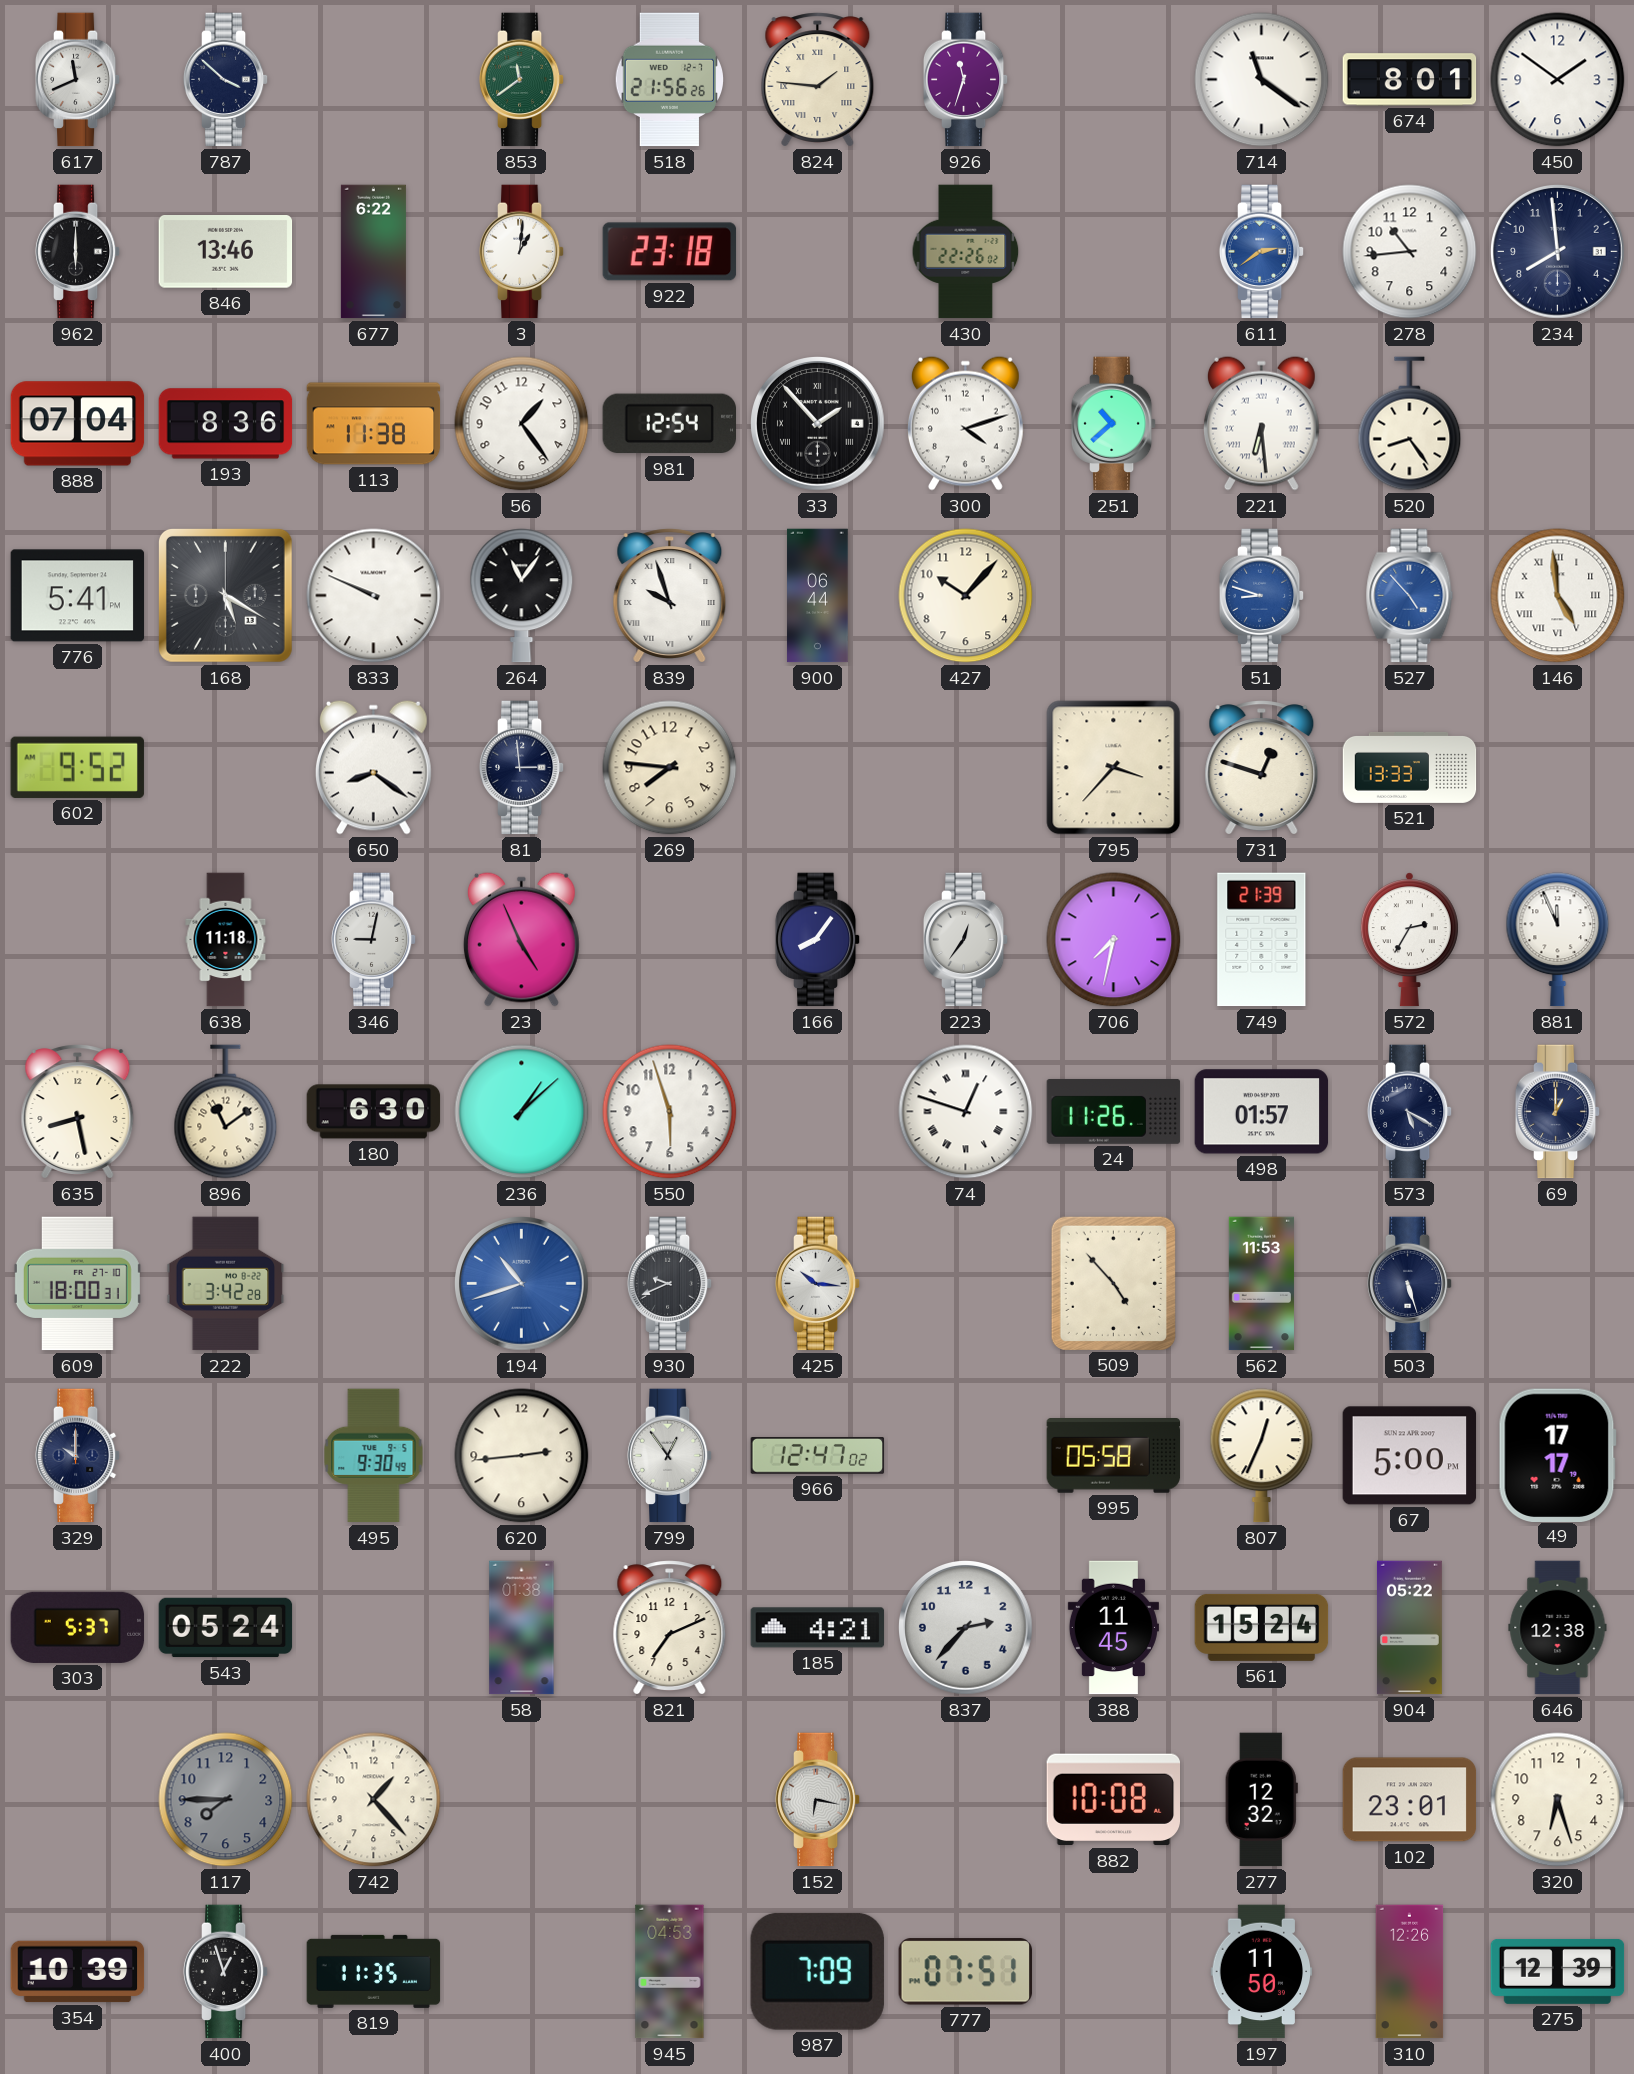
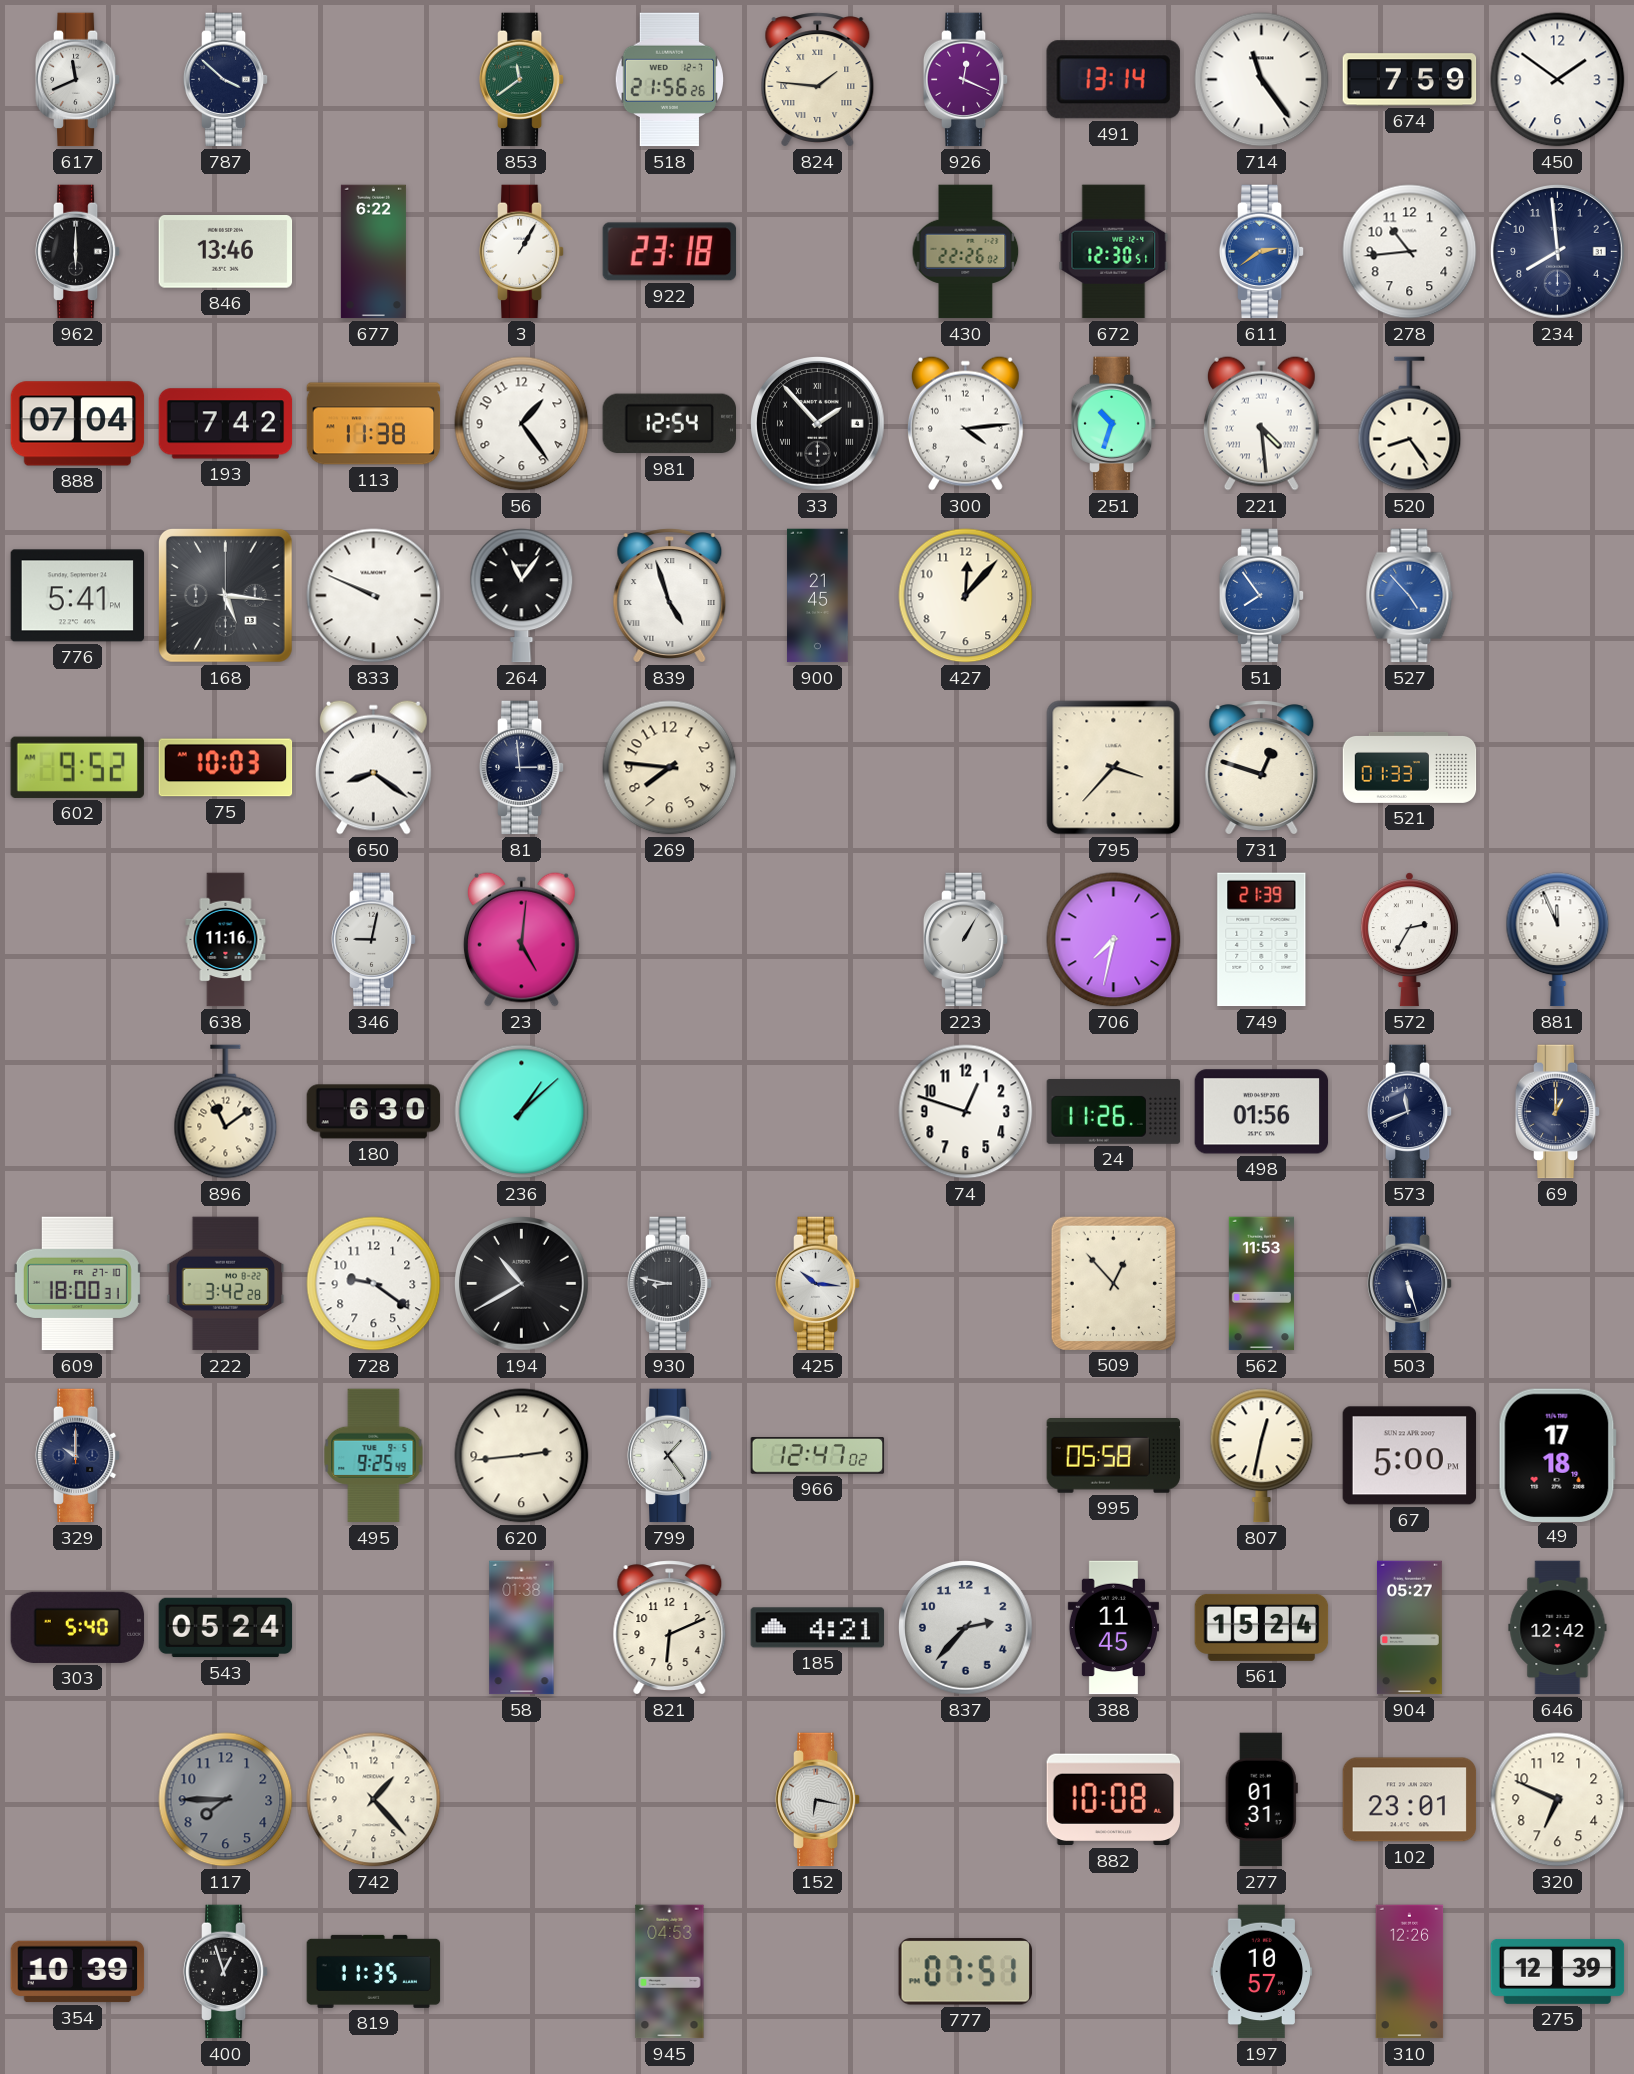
926: 11:33 -> 12:19
491: none -> 13:14
714: 11:21 -> 11:24
674: 8:01 -> 7:59
3: 1:01 -> 1:05
672: none -> 12:30
193: 8:36 -> 7:42
300: 4:12 -> 4:14
251: 10:38 -> 10:33
221: 6:29 -> 4:29
168: 5:20 -> 5:16
839: 9:57 -> 4:57
900: 06:44 -> 21:45
427: 10:07 -> 12:07
51: 8:48 -> 7:54
146: 4:59 -> none
75: none -> 10:03
521: 13:33 -> 01:33
638: 11:18 -> 11:16
23: 4:56 -> 5:01
166: 8:06 -> none
223: 12:36 -> 1:05
635: 8:28 -> none
550: 5:57 -> none
74 numerals: Roman -> Arabic
498: 01:57 -> 01:56
573: 5:20 -> 11:41
728: none -> 9:21
194: 10:42 -> 10:40
194 dial: blue -> black
930: 9:41 -> 8:47
509: 4:53 -> 12:53
495: 9:30 -> 9:25
799: 12:54 -> 1:24
807: 12:34 -> 12:32
49: 17:17 -> 17:18
303: 5:37 -> 5:40
821: 7:11 -> 6:11
904: 05:22 -> 05:27
646: 12:38 -> 12:42
277: 12:32 -> 01:31
320: 6:27 -> 6:49
987: 7:09 -> none
197: 11:50 -> 10:57
